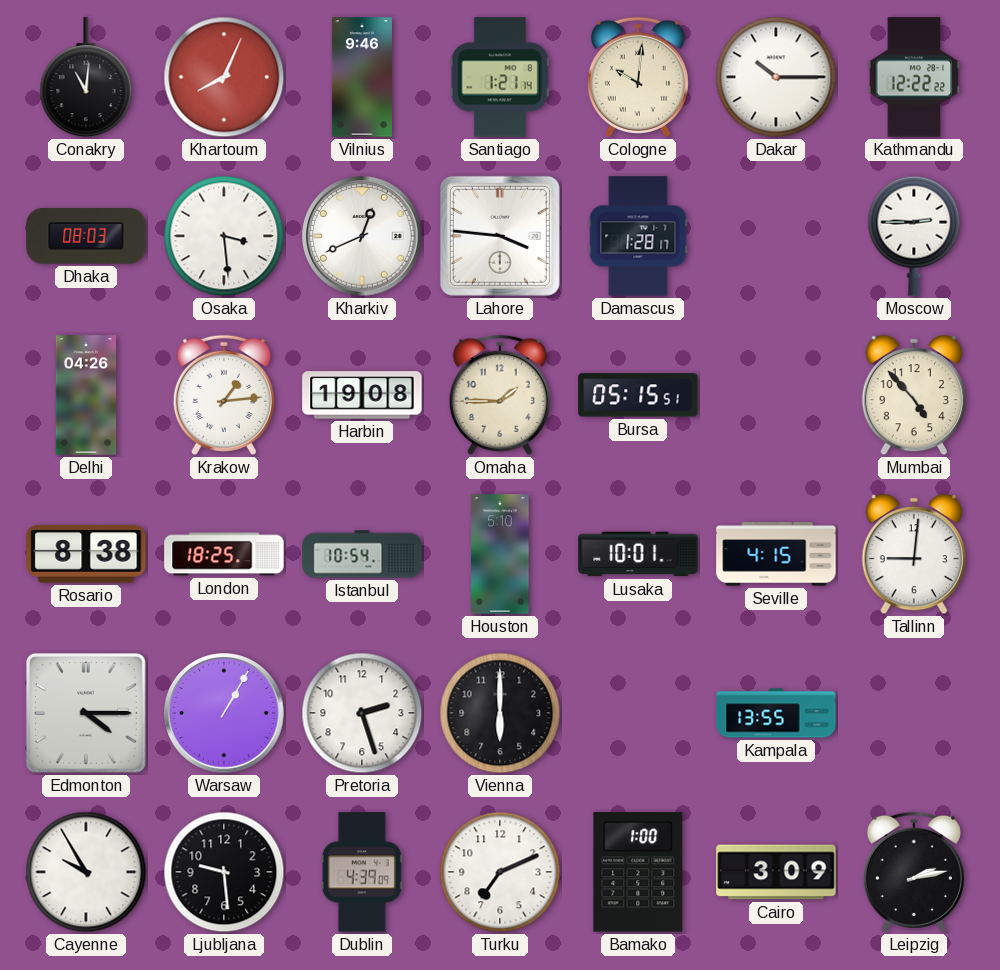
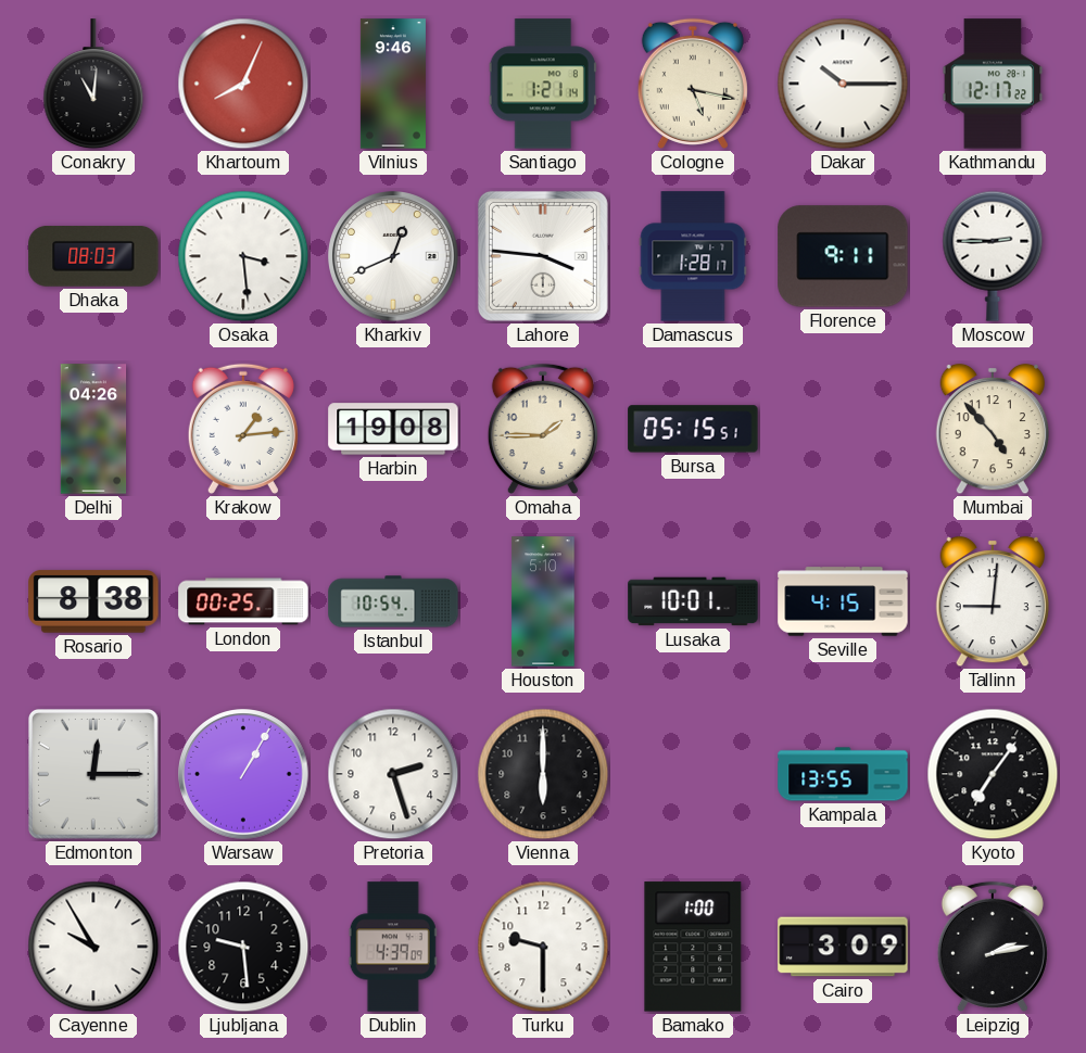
Cologne: 10:01 -> 5:17
Kathmandu: 12:22 -> 12:17
Florence: none -> 9:11
London: 18:25 -> 00:25
Edmonton: 4:15 -> 12:15
Kyoto: none -> 7:06
Turku: 7:11 -> 9:30
